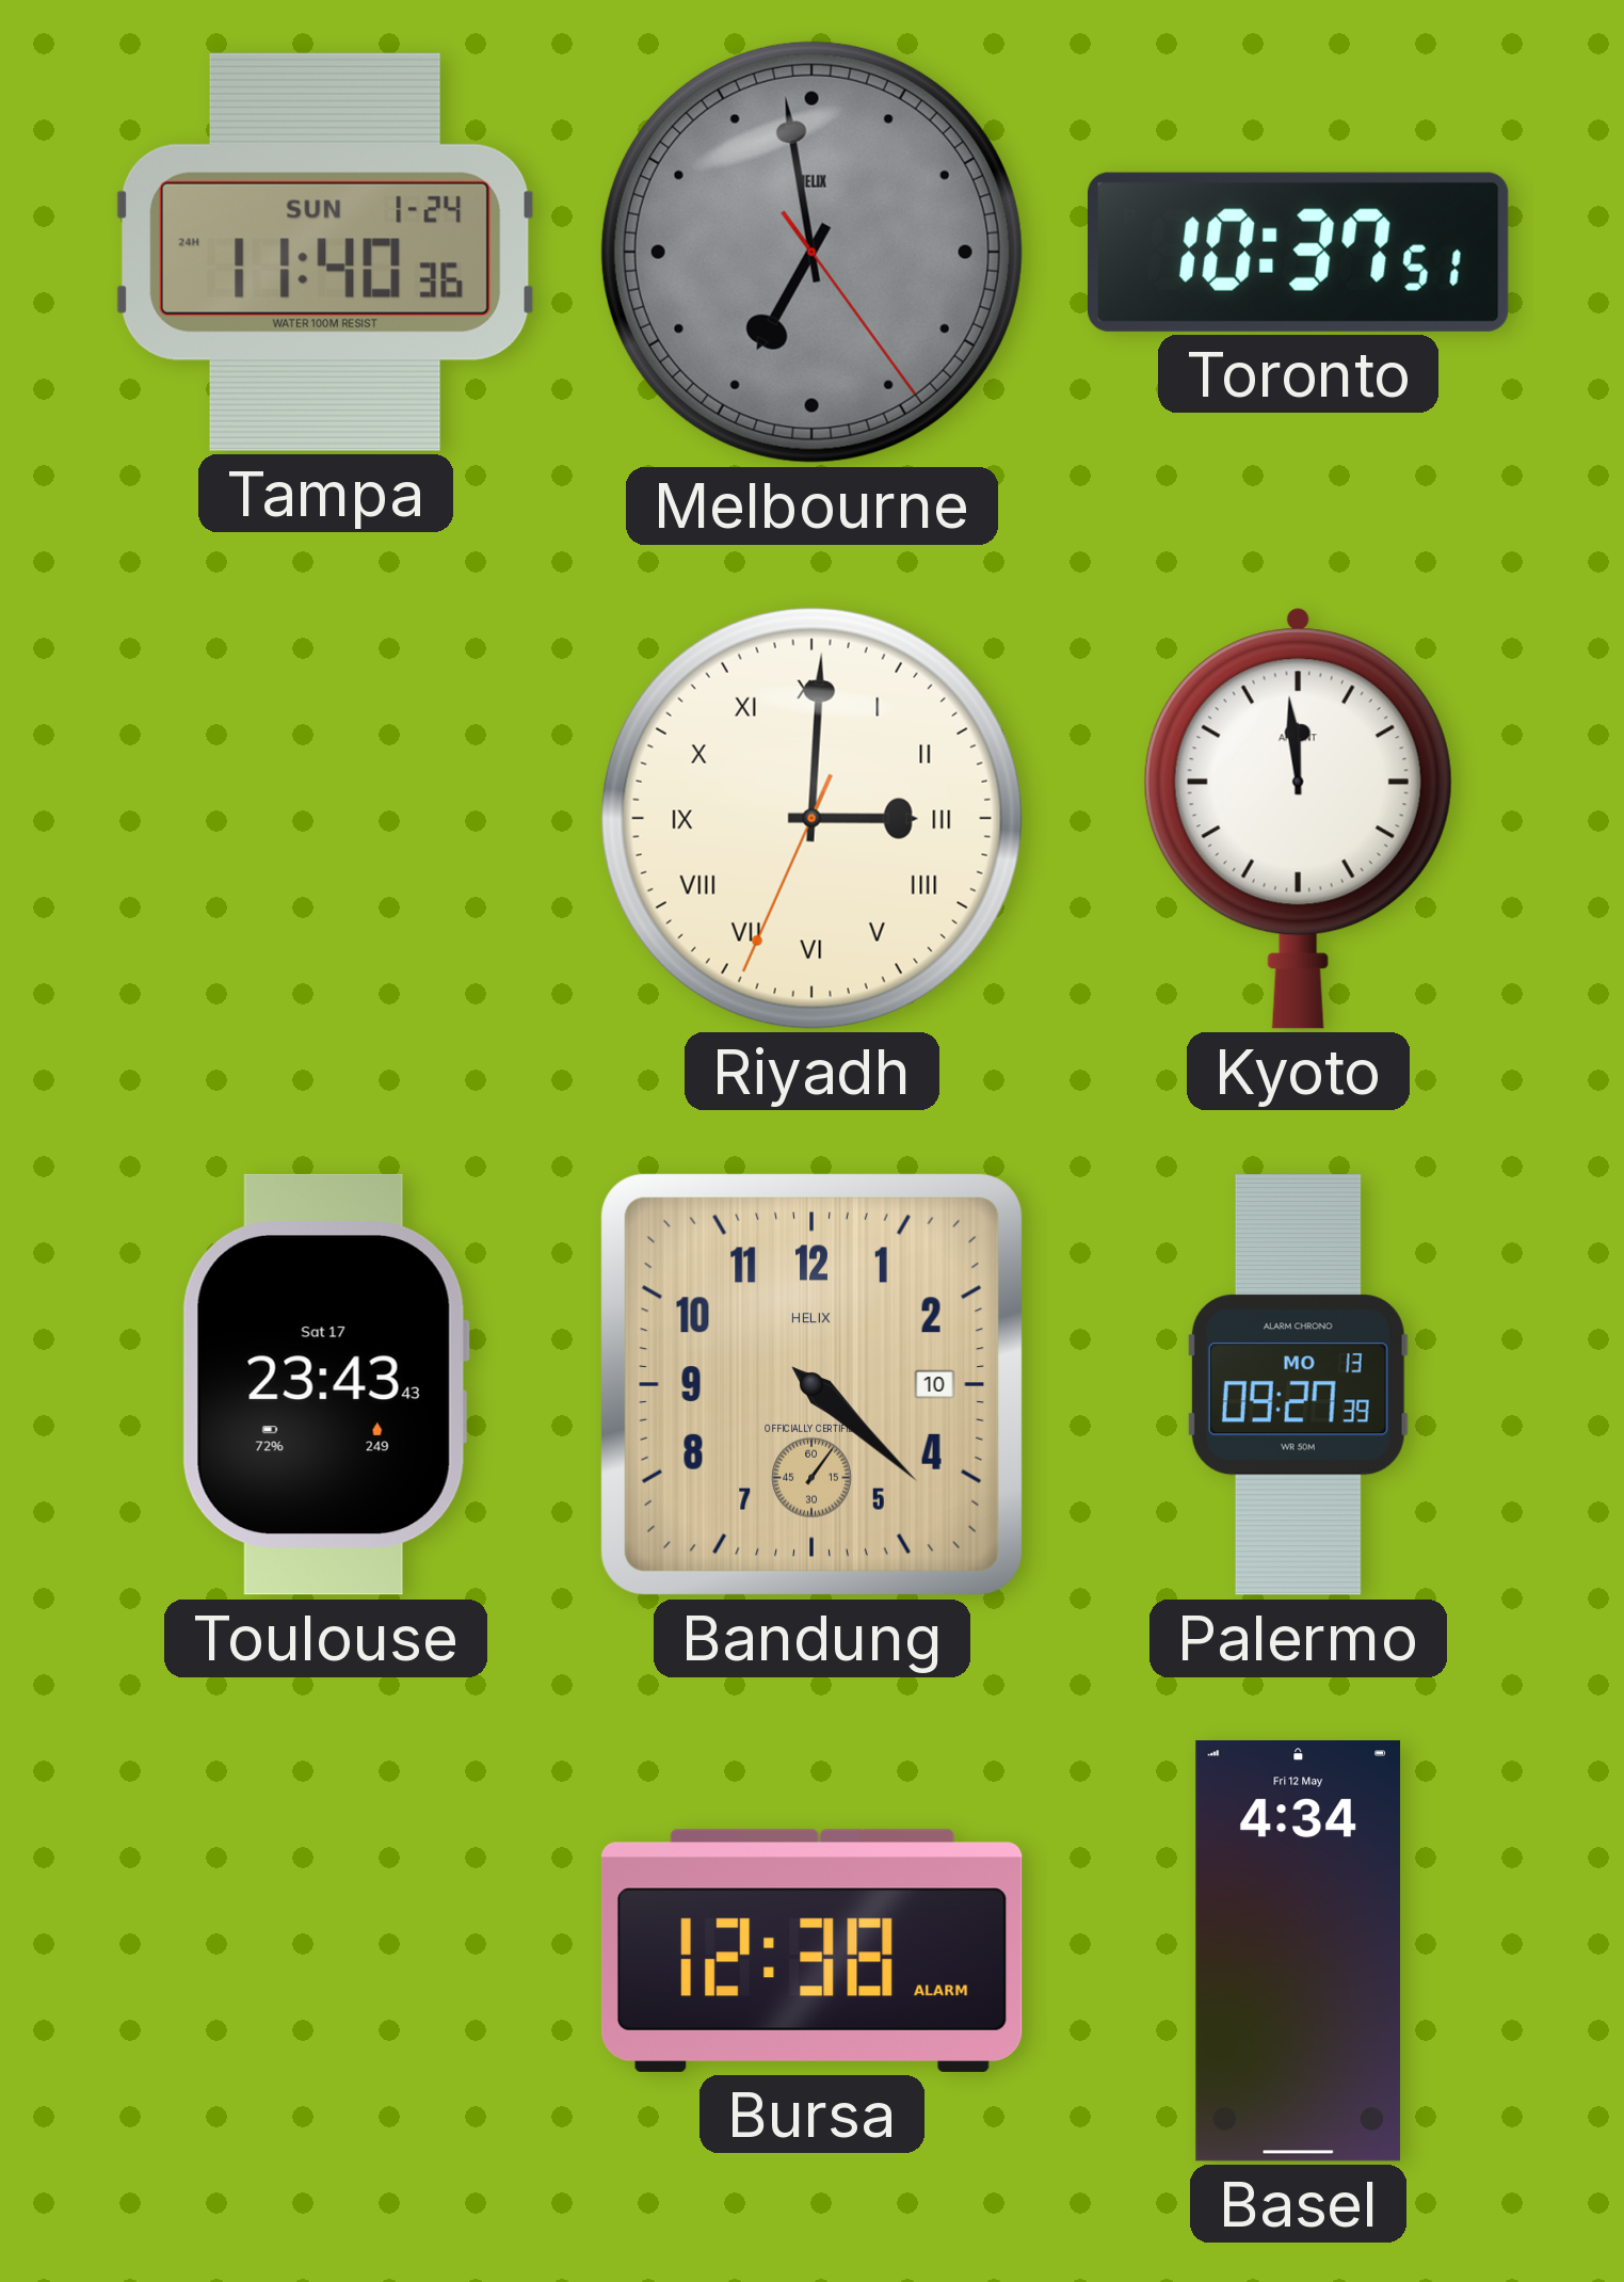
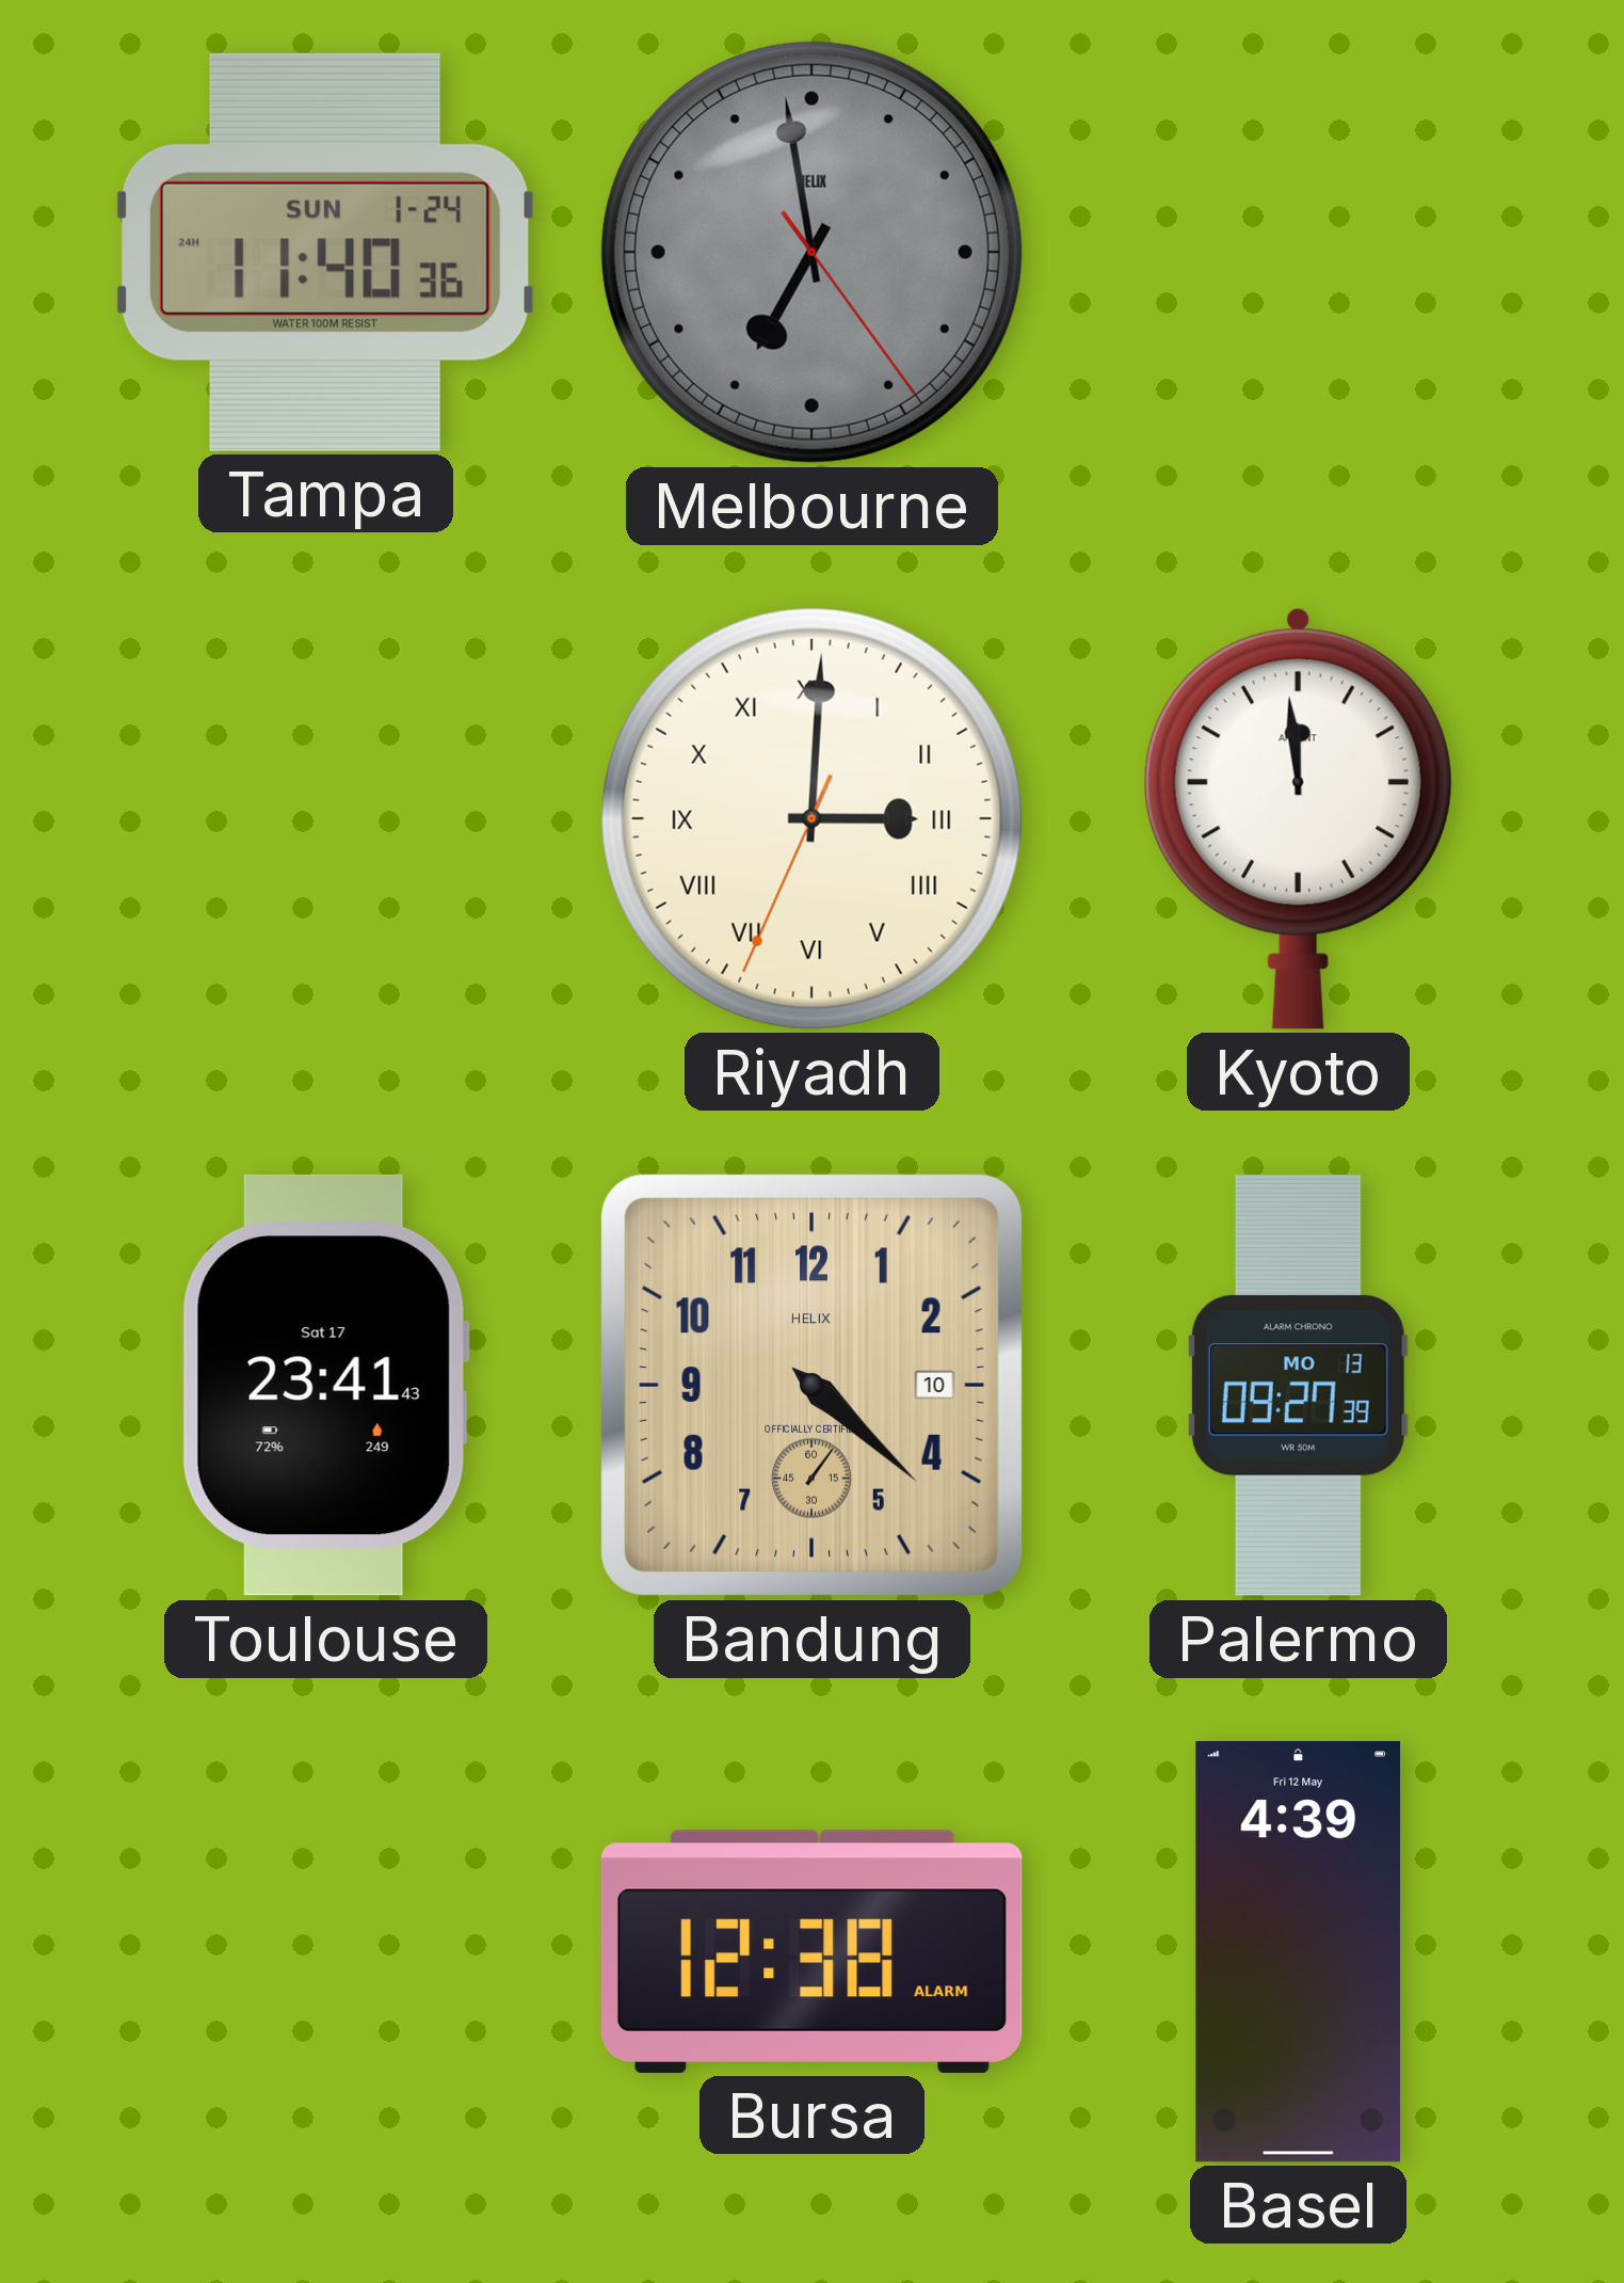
Toronto: 10:37 -> none
Toulouse: 23:43 -> 23:41
Basel: 4:34 -> 4:39
